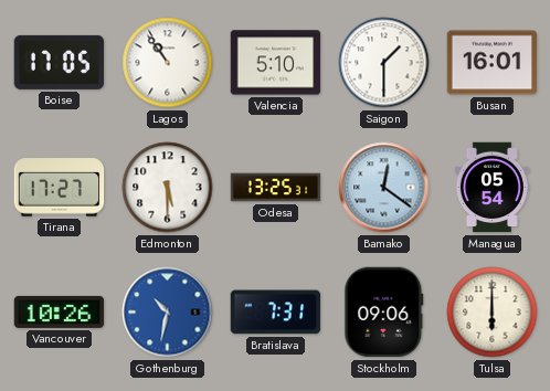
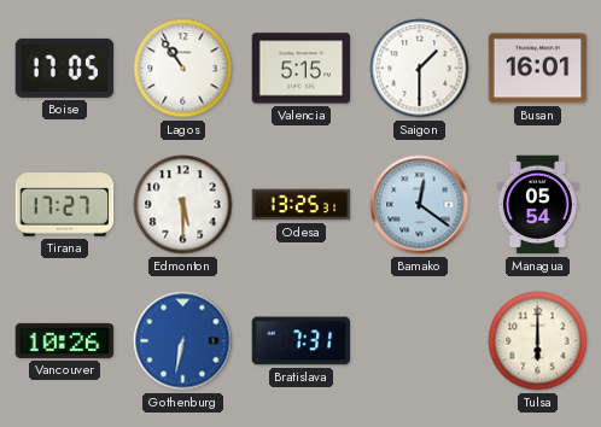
Valencia: 5:10 -> 5:15
Gothenburg: 10:32 -> 6:32
Stockholm: 09:06 -> none
